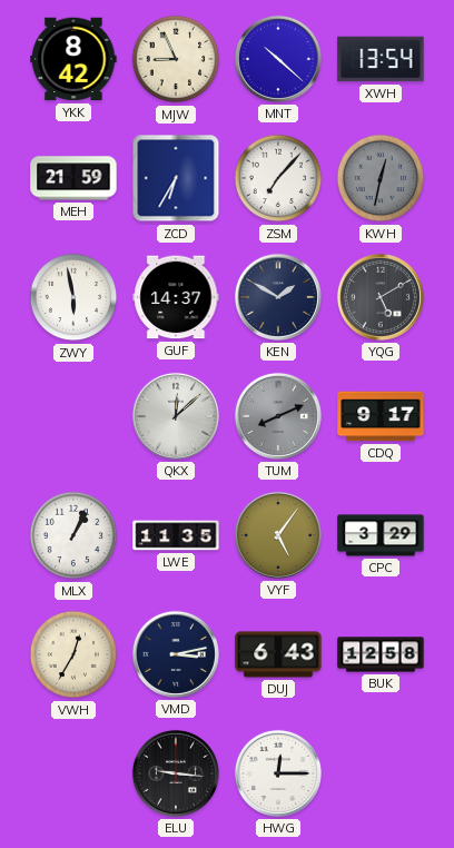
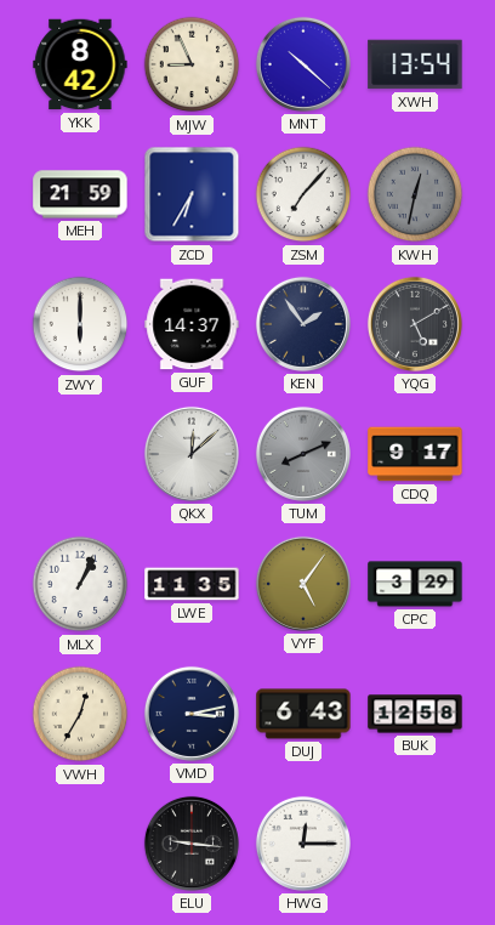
ZWY: 5:58 -> 6:00
KEN: 1:50 -> 1:54
